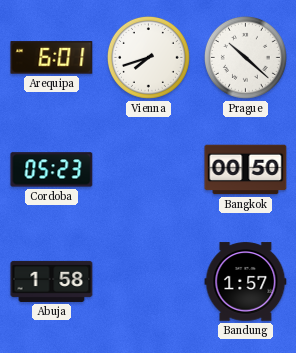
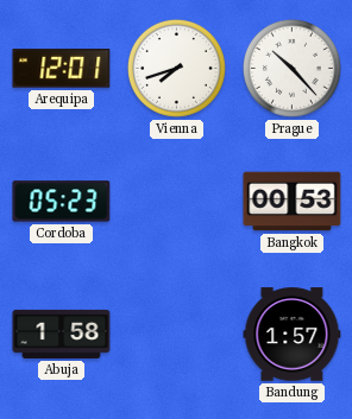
Arequipa: 6:01 -> 12:01
Prague: 10:22 -> 10:23
Bangkok: 00:50 -> 00:53
